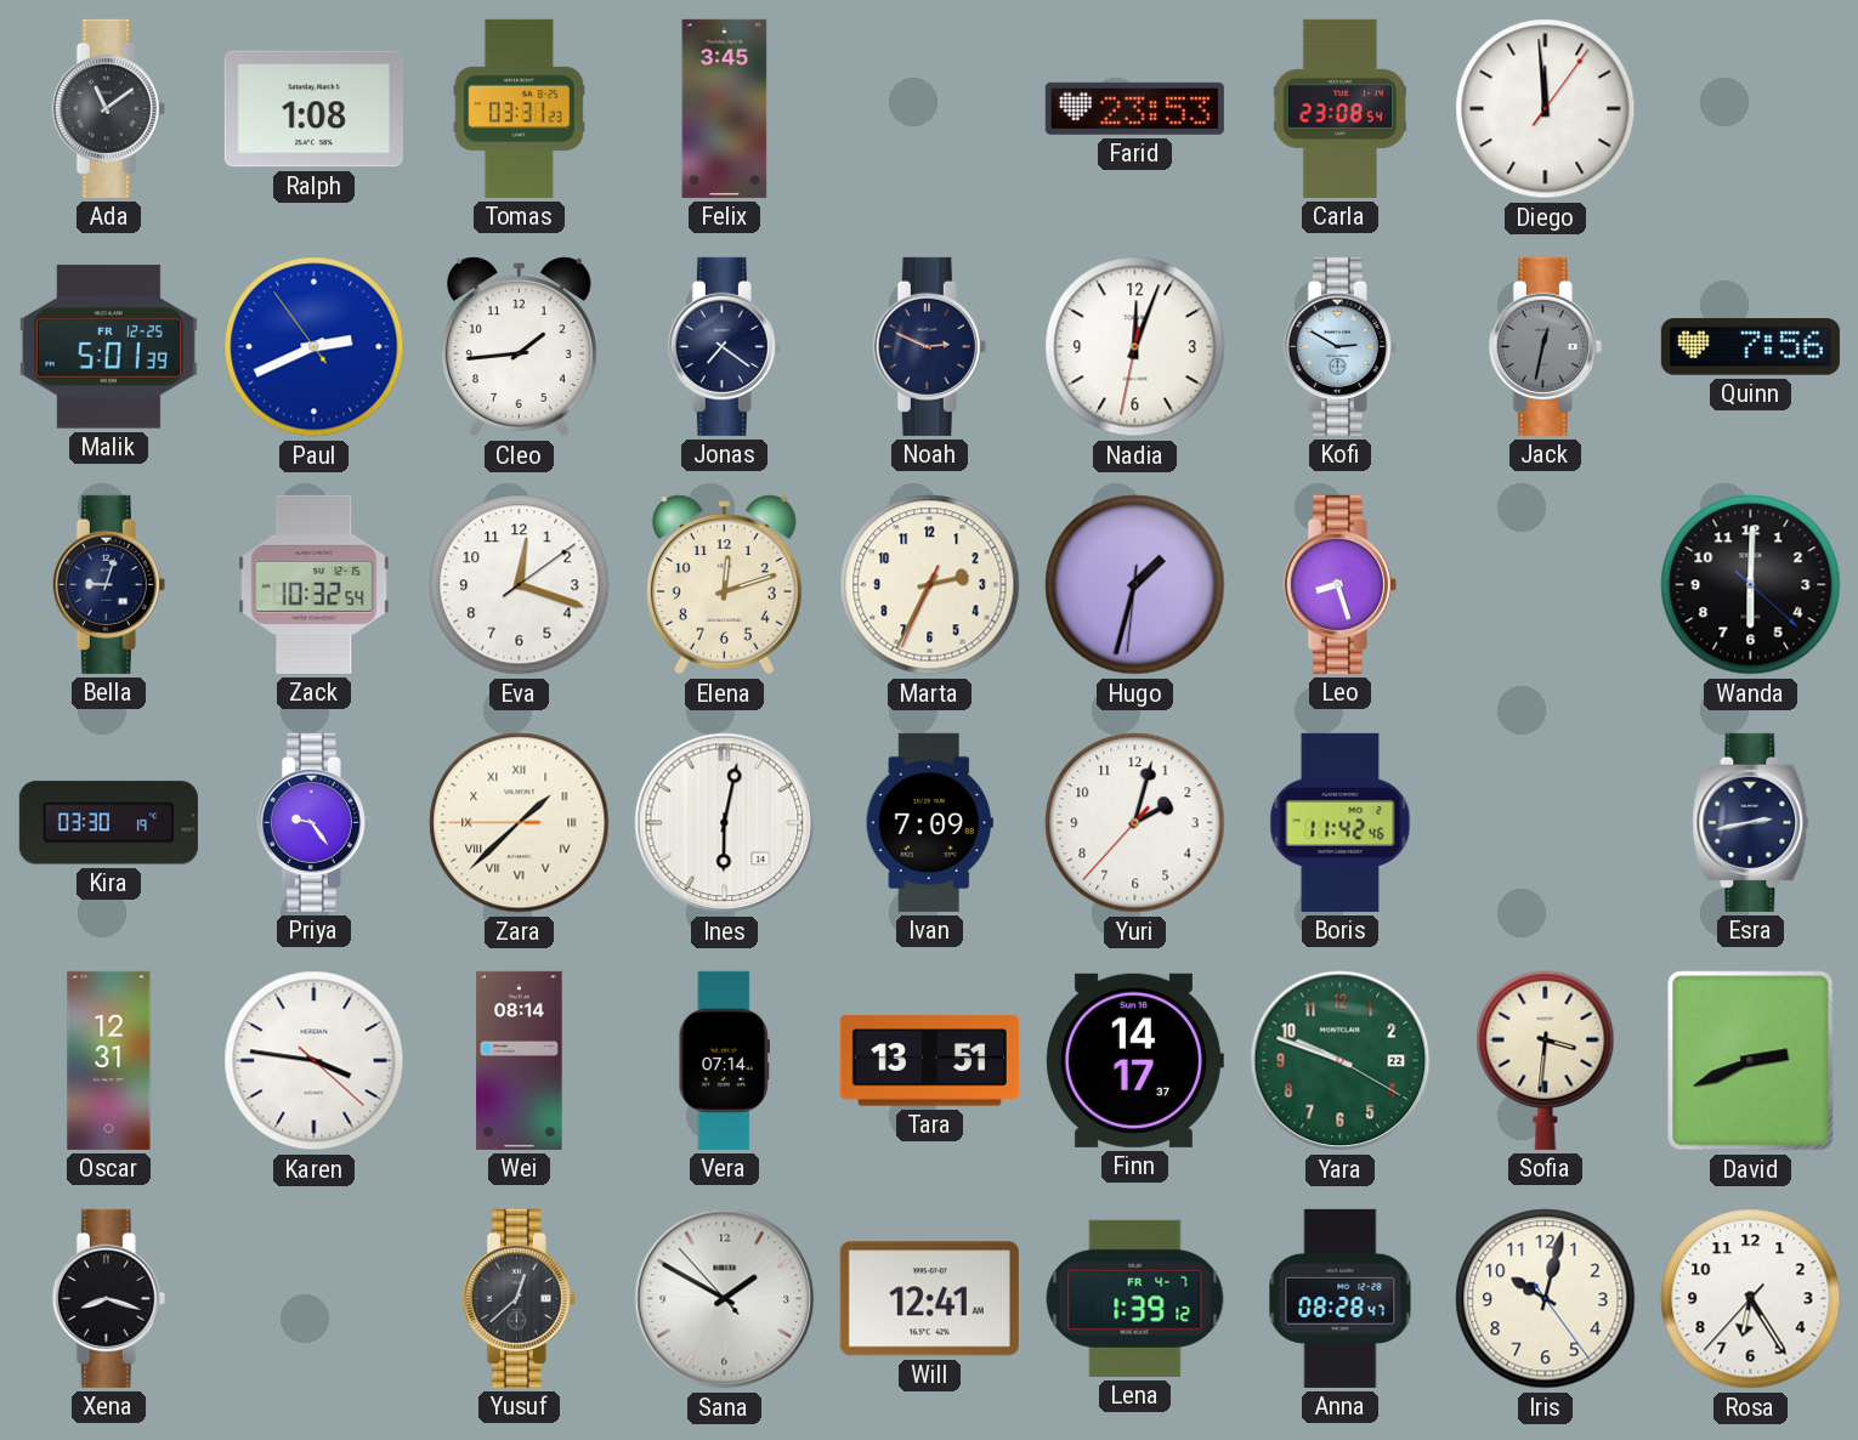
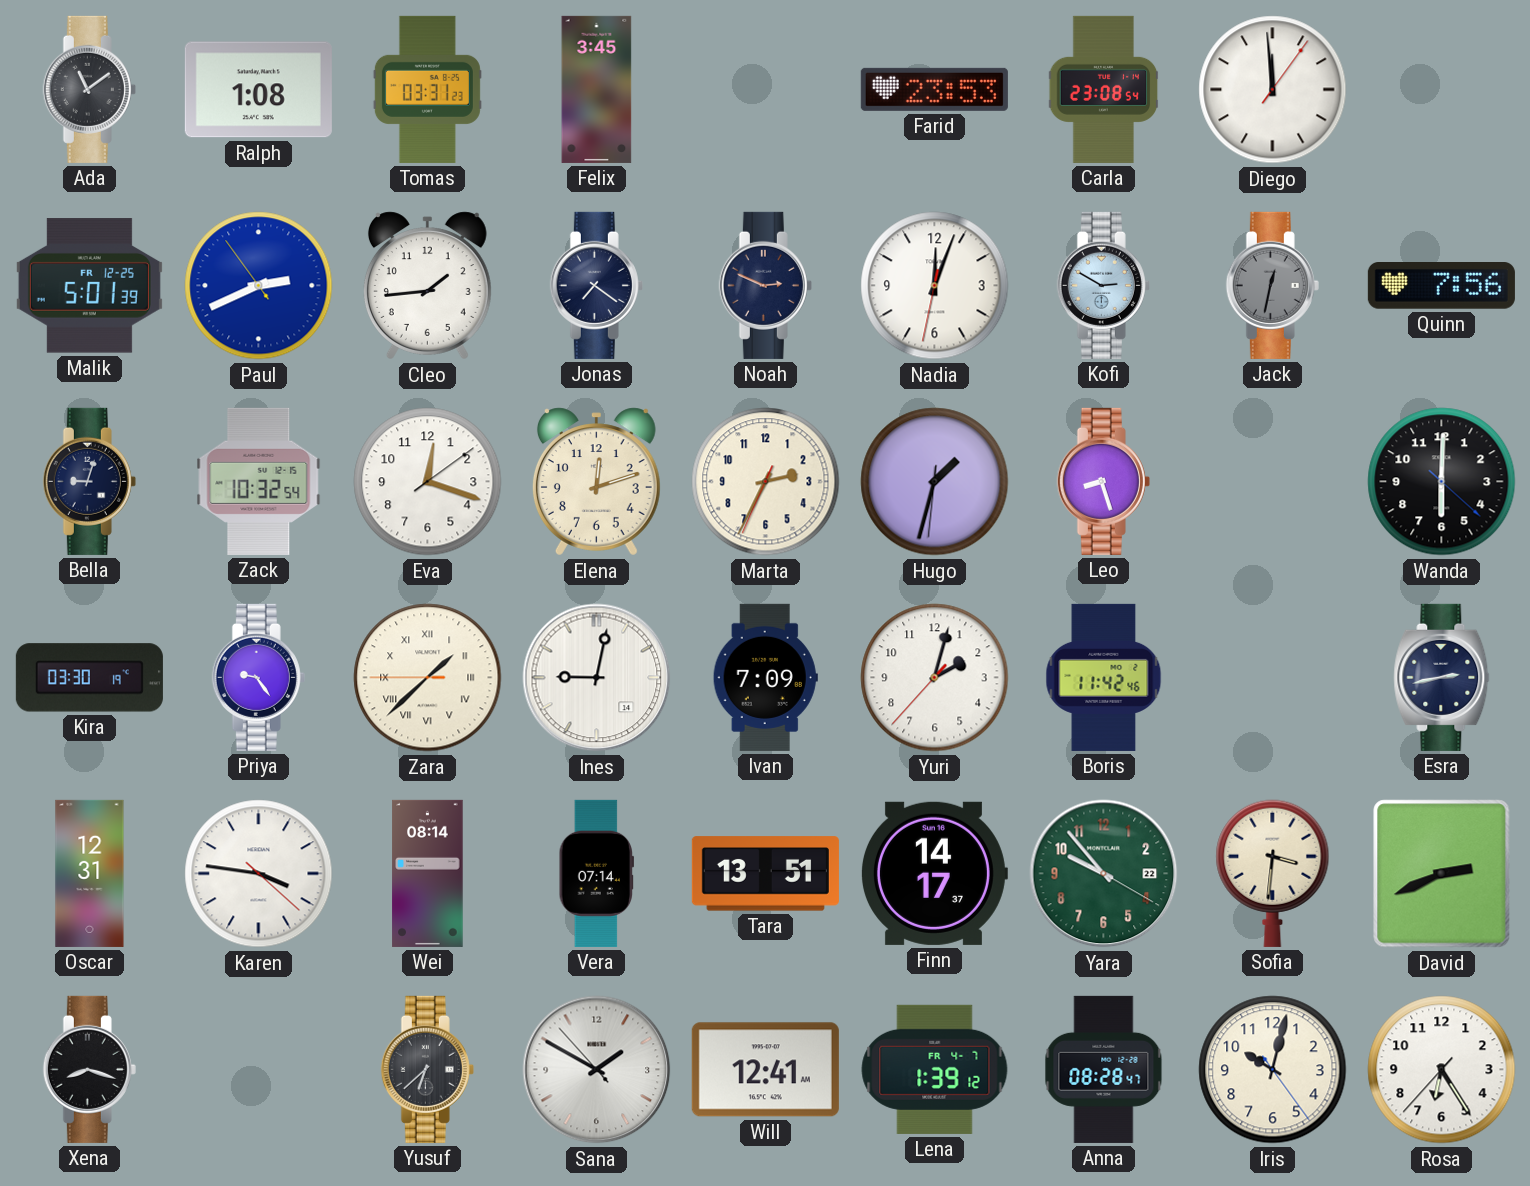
Ines: 6:02 -> 9:02
Yara: 9:48 -> 9:53
Yusuf: 12:38 -> 6:38
